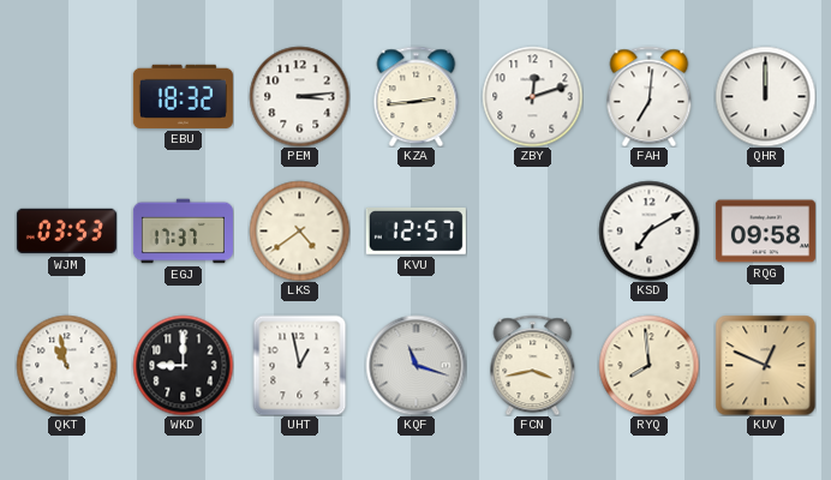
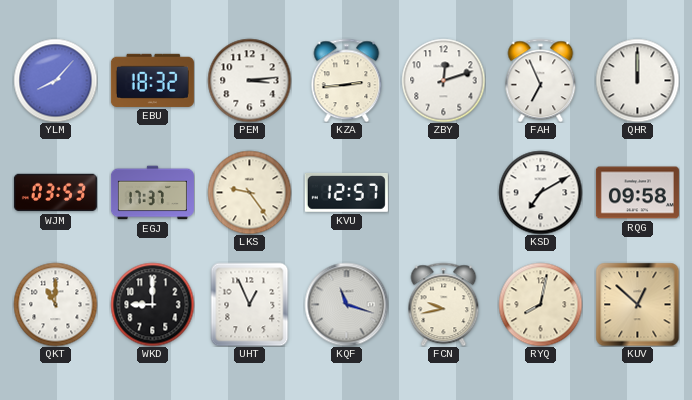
YLM: none -> 8:07
FAH: 7:01 -> 6:56
LKS: 4:39 -> 9:24
QKT: 10:58 -> 11:00
UHT: 12:58 -> 12:56
FCN: 3:43 -> 9:43
RYQ: 7:59 -> 8:02
KUV: 12:49 -> 12:52
